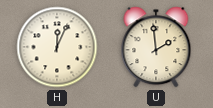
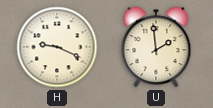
H: 12:04 -> 9:19
